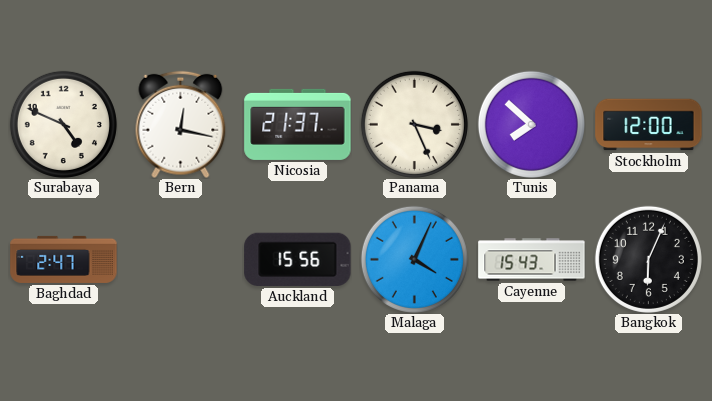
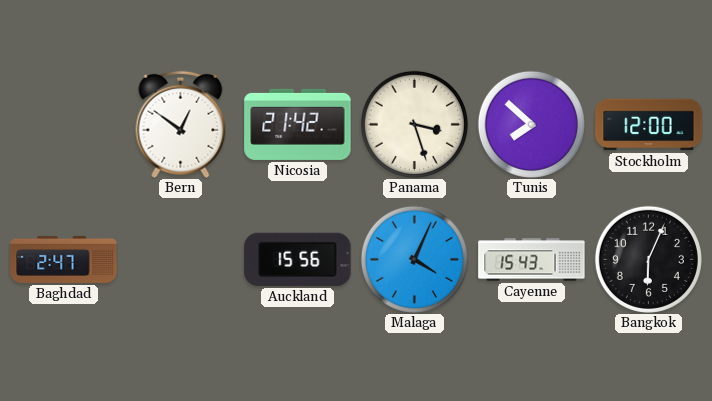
Surabaya: 4:49 -> none
Bern: 12:17 -> 12:51
Nicosia: 21:37 -> 21:42
Panama: 3:26 -> 3:27
